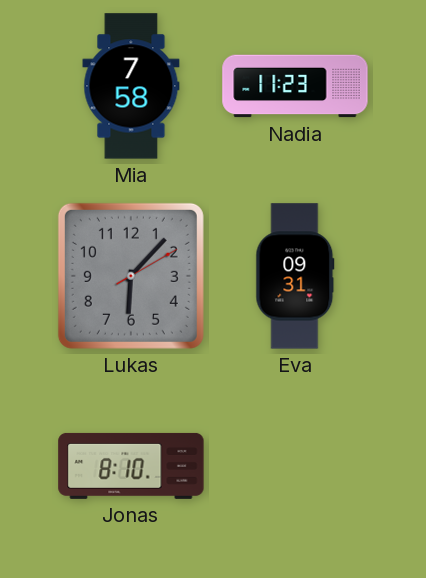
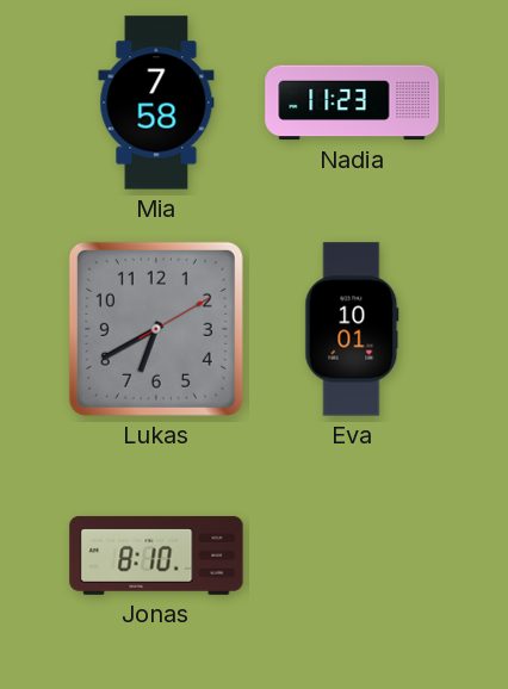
Lukas: 6:07 -> 6:40
Eva: 09:31 -> 10:01
